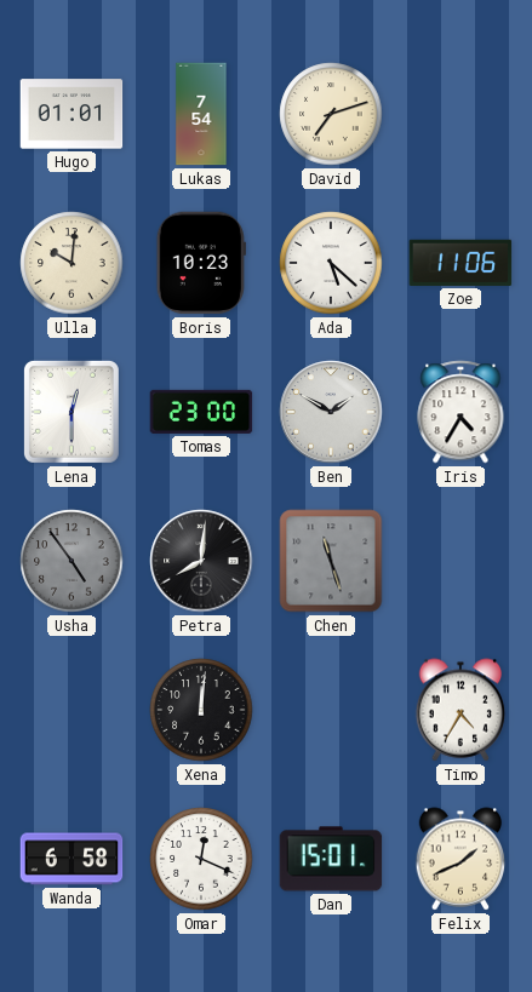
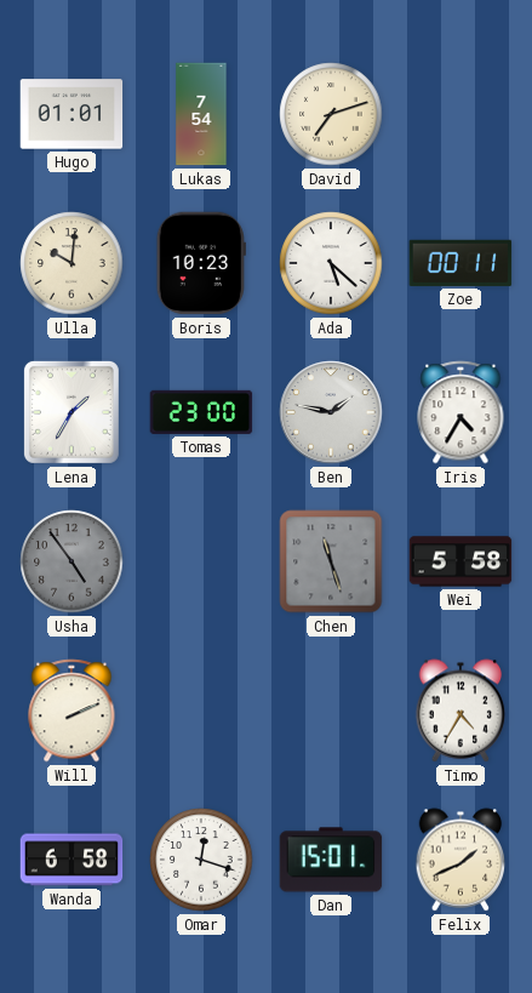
Zoe: 11:06 -> 00:11
Lena: 12:30 -> 1:35
Ben: 1:50 -> 1:47
Petra: 8:01 -> none
Wei: none -> 5:58
Will: none -> 2:11
Xena: 12:01 -> none
Omar: 12:19 -> 12:18
